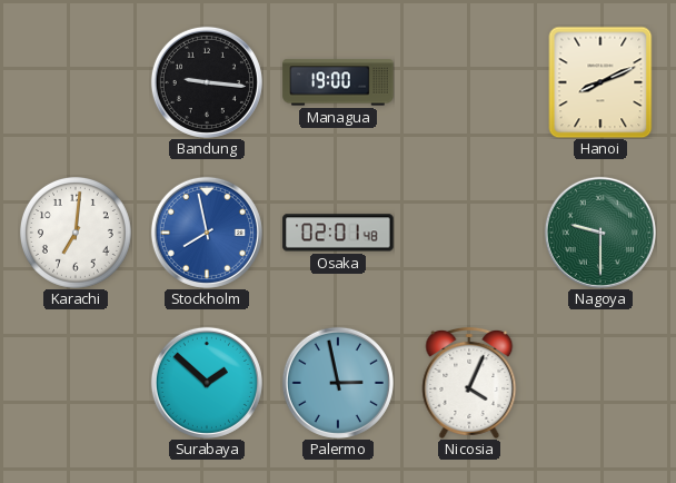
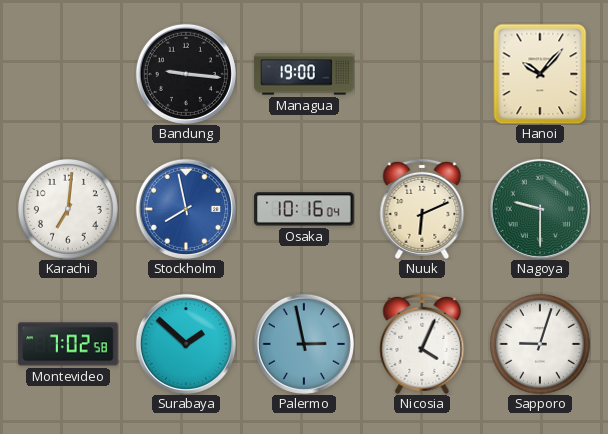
Hanoi: 8:11 -> 10:07
Osaka: 02:01 -> 10:16
Nuuk: none -> 6:11
Montevideo: none -> 7:02
Sapporo: none -> 9:03
